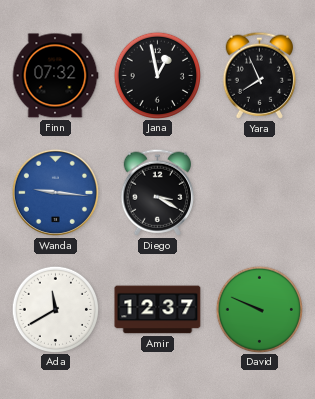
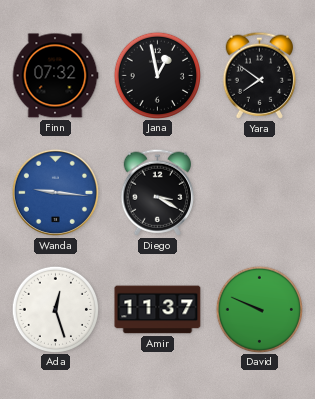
Yara: 7:56 -> 7:51
Ada: 11:40 -> 12:27
Amir: 12:37 -> 11:37
